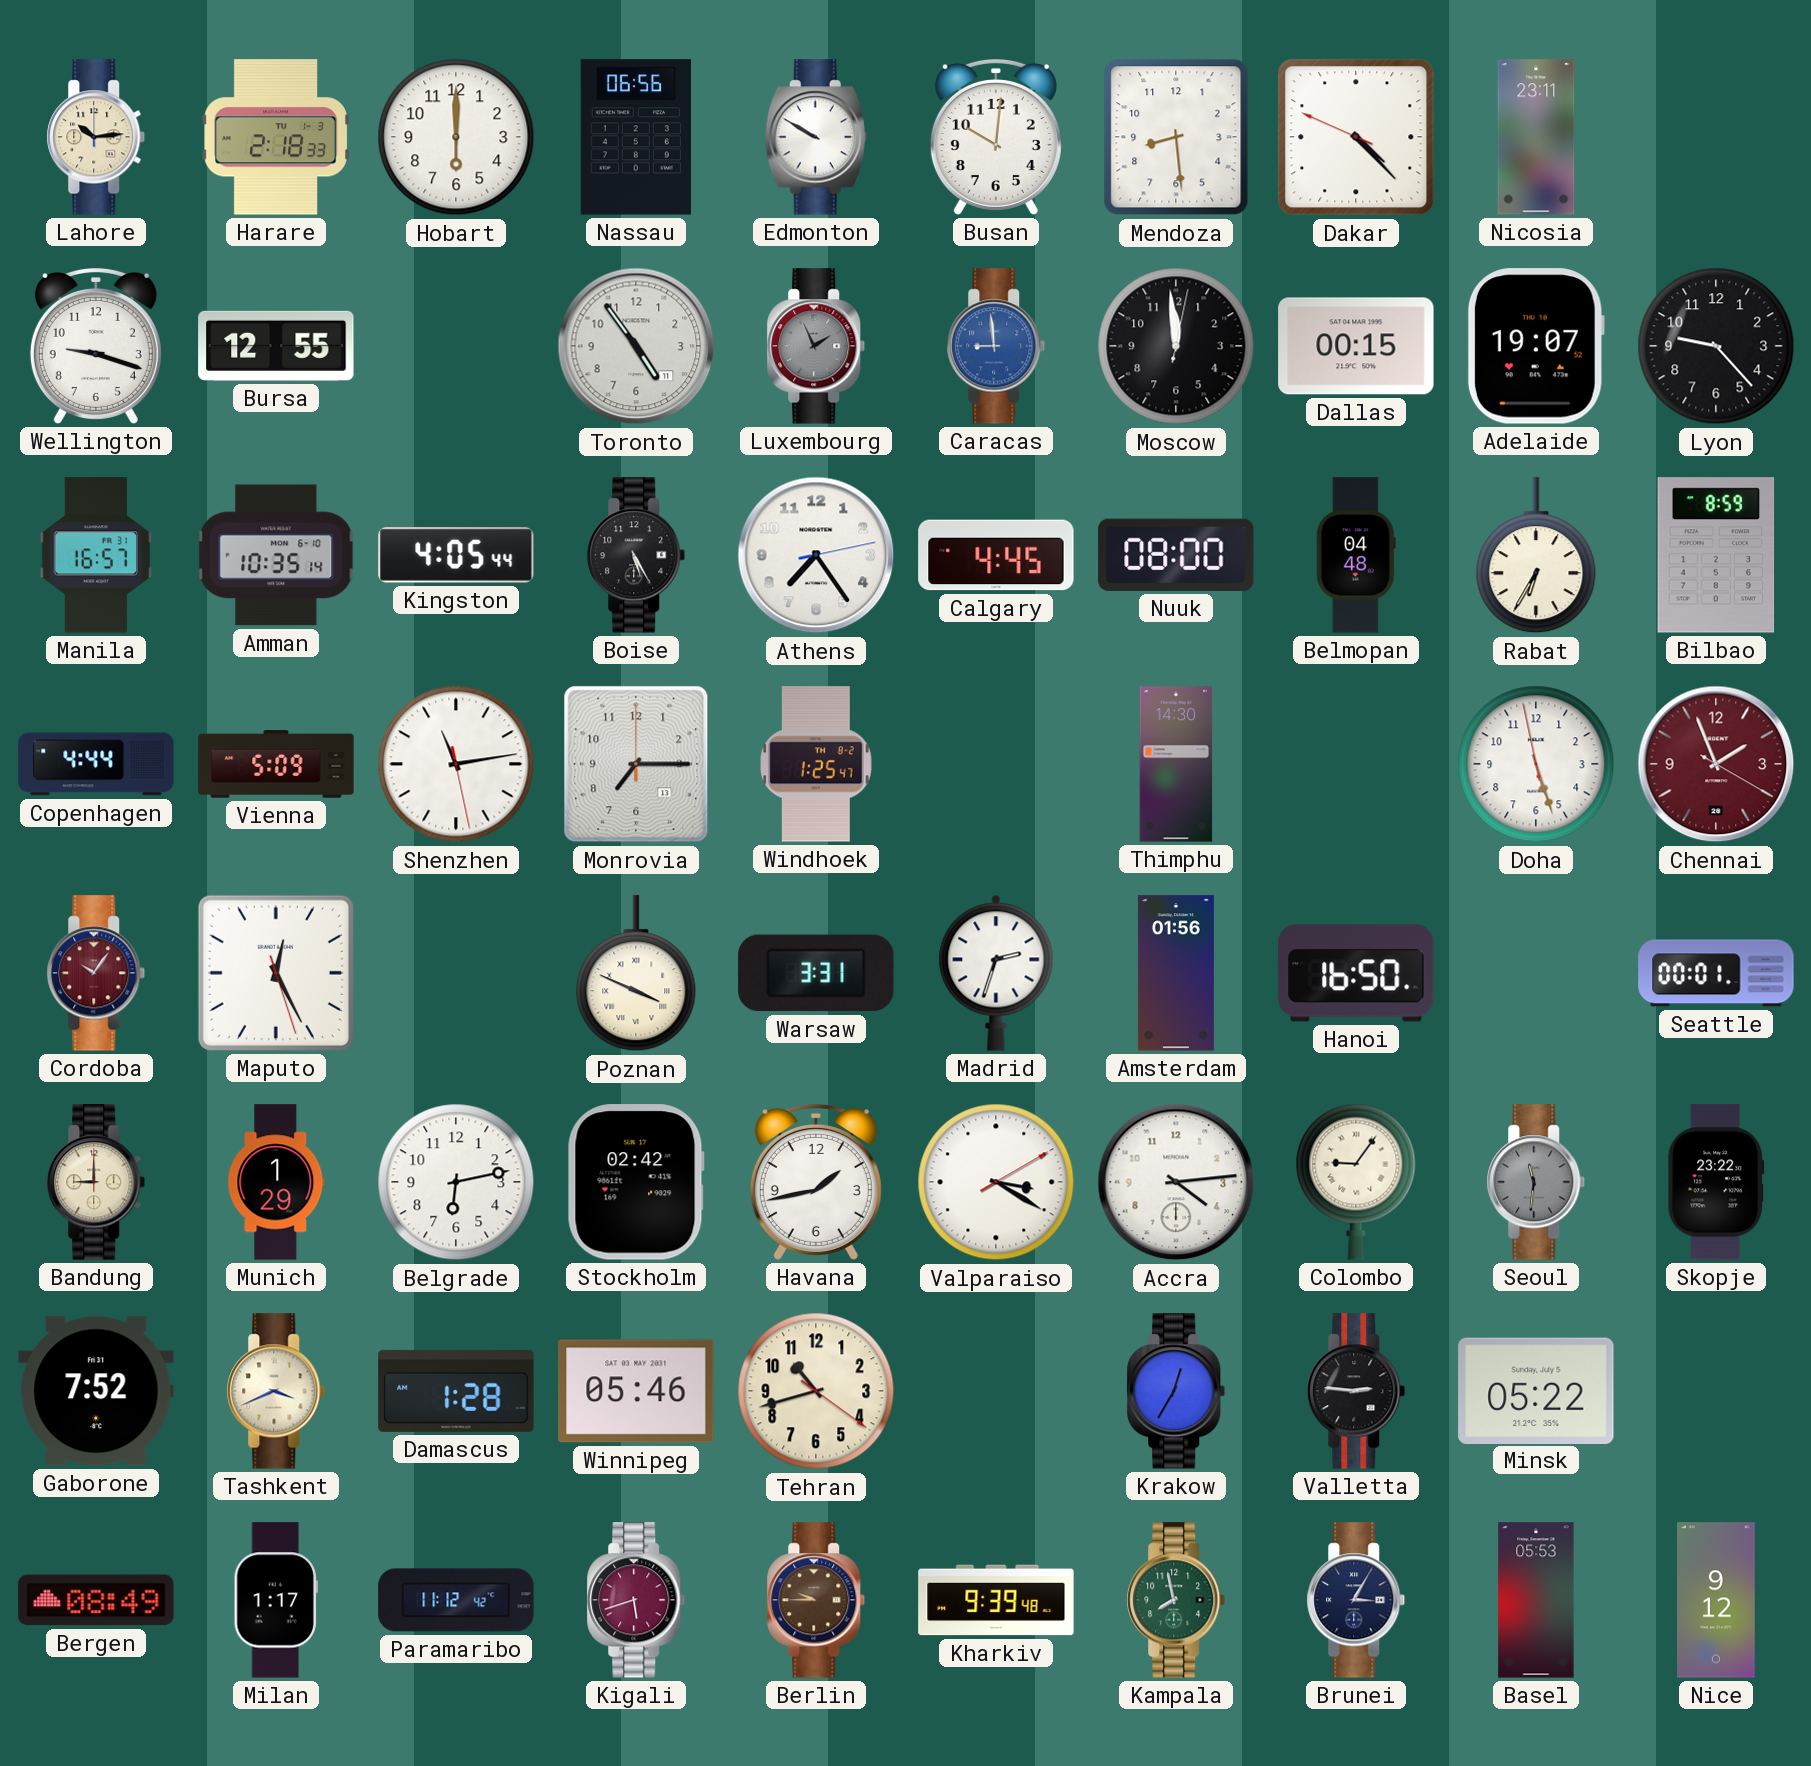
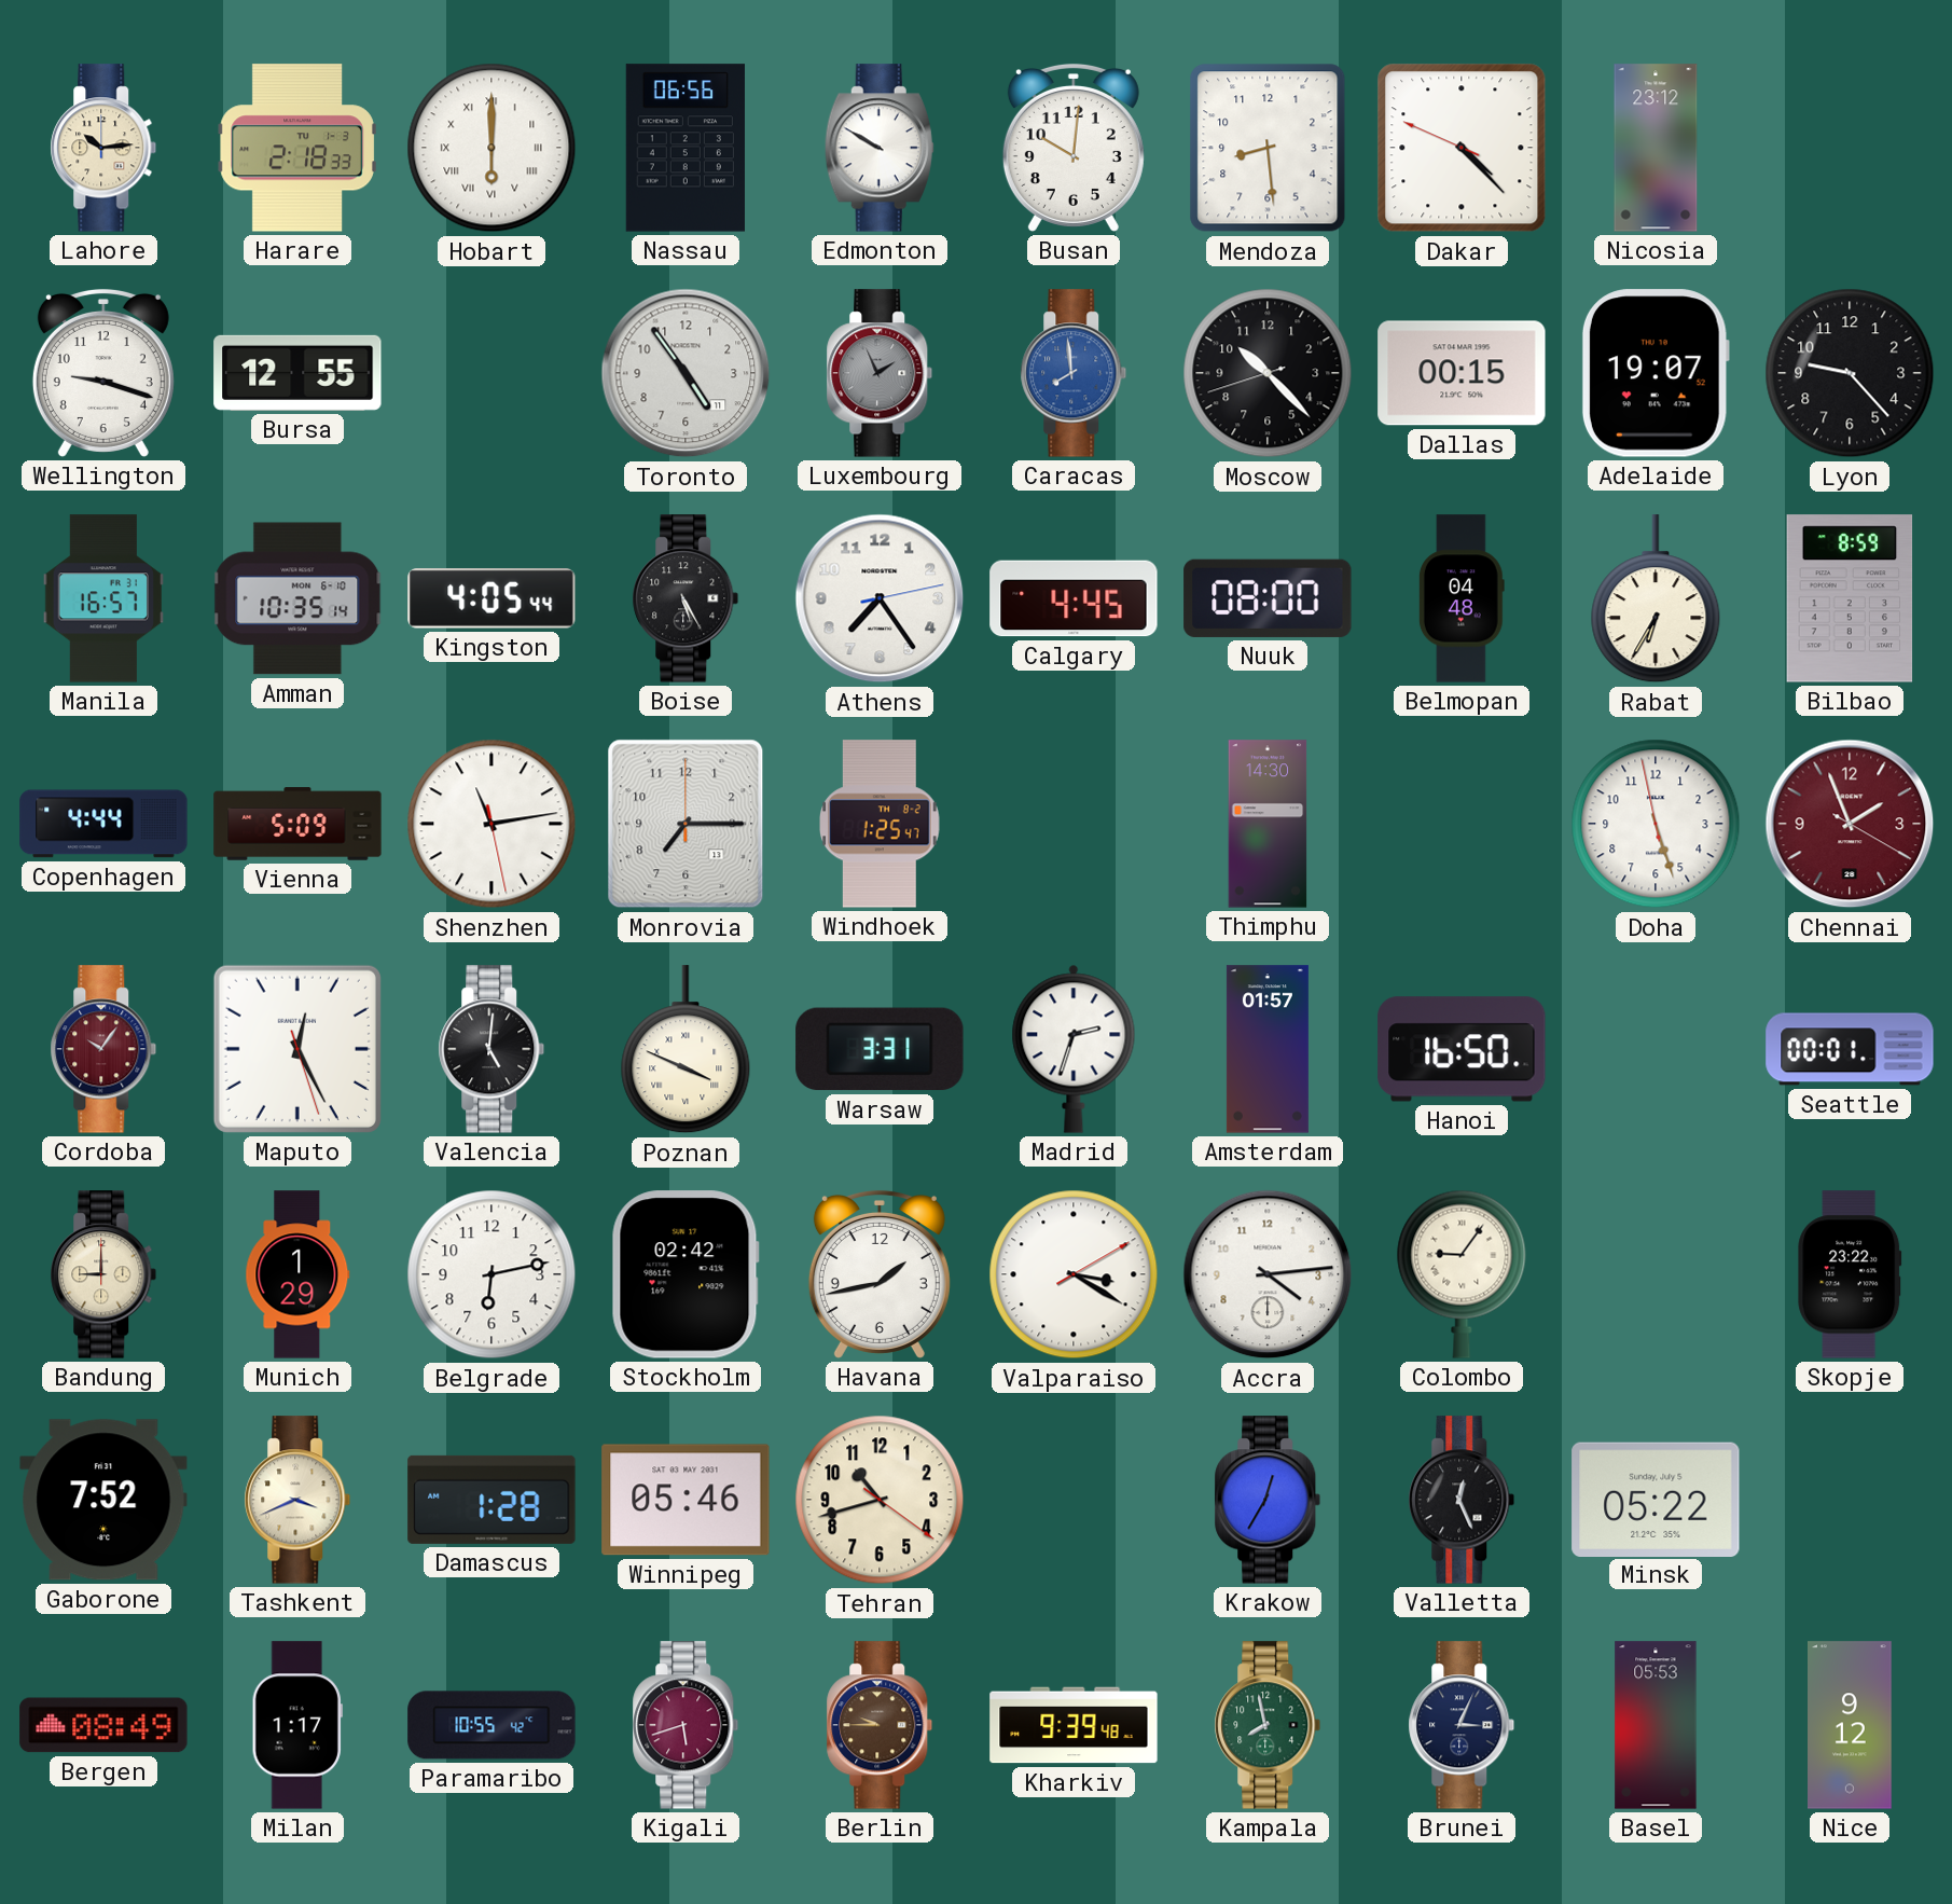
Hobart numerals: Arabic -> Roman
Nicosia: 23:11 -> 23:12
Caracas: 8:59 -> 7:59
Moscow: 11:59 -> 10:22
Valencia: none -> 5:01
Amsterdam: 01:56 -> 01:57
Seoul: 11:31 -> none
Valletta: 2:46 -> 12:26
Paramaribo: 11:12 -> 10:55
Brunei: 3:05 -> 3:04
